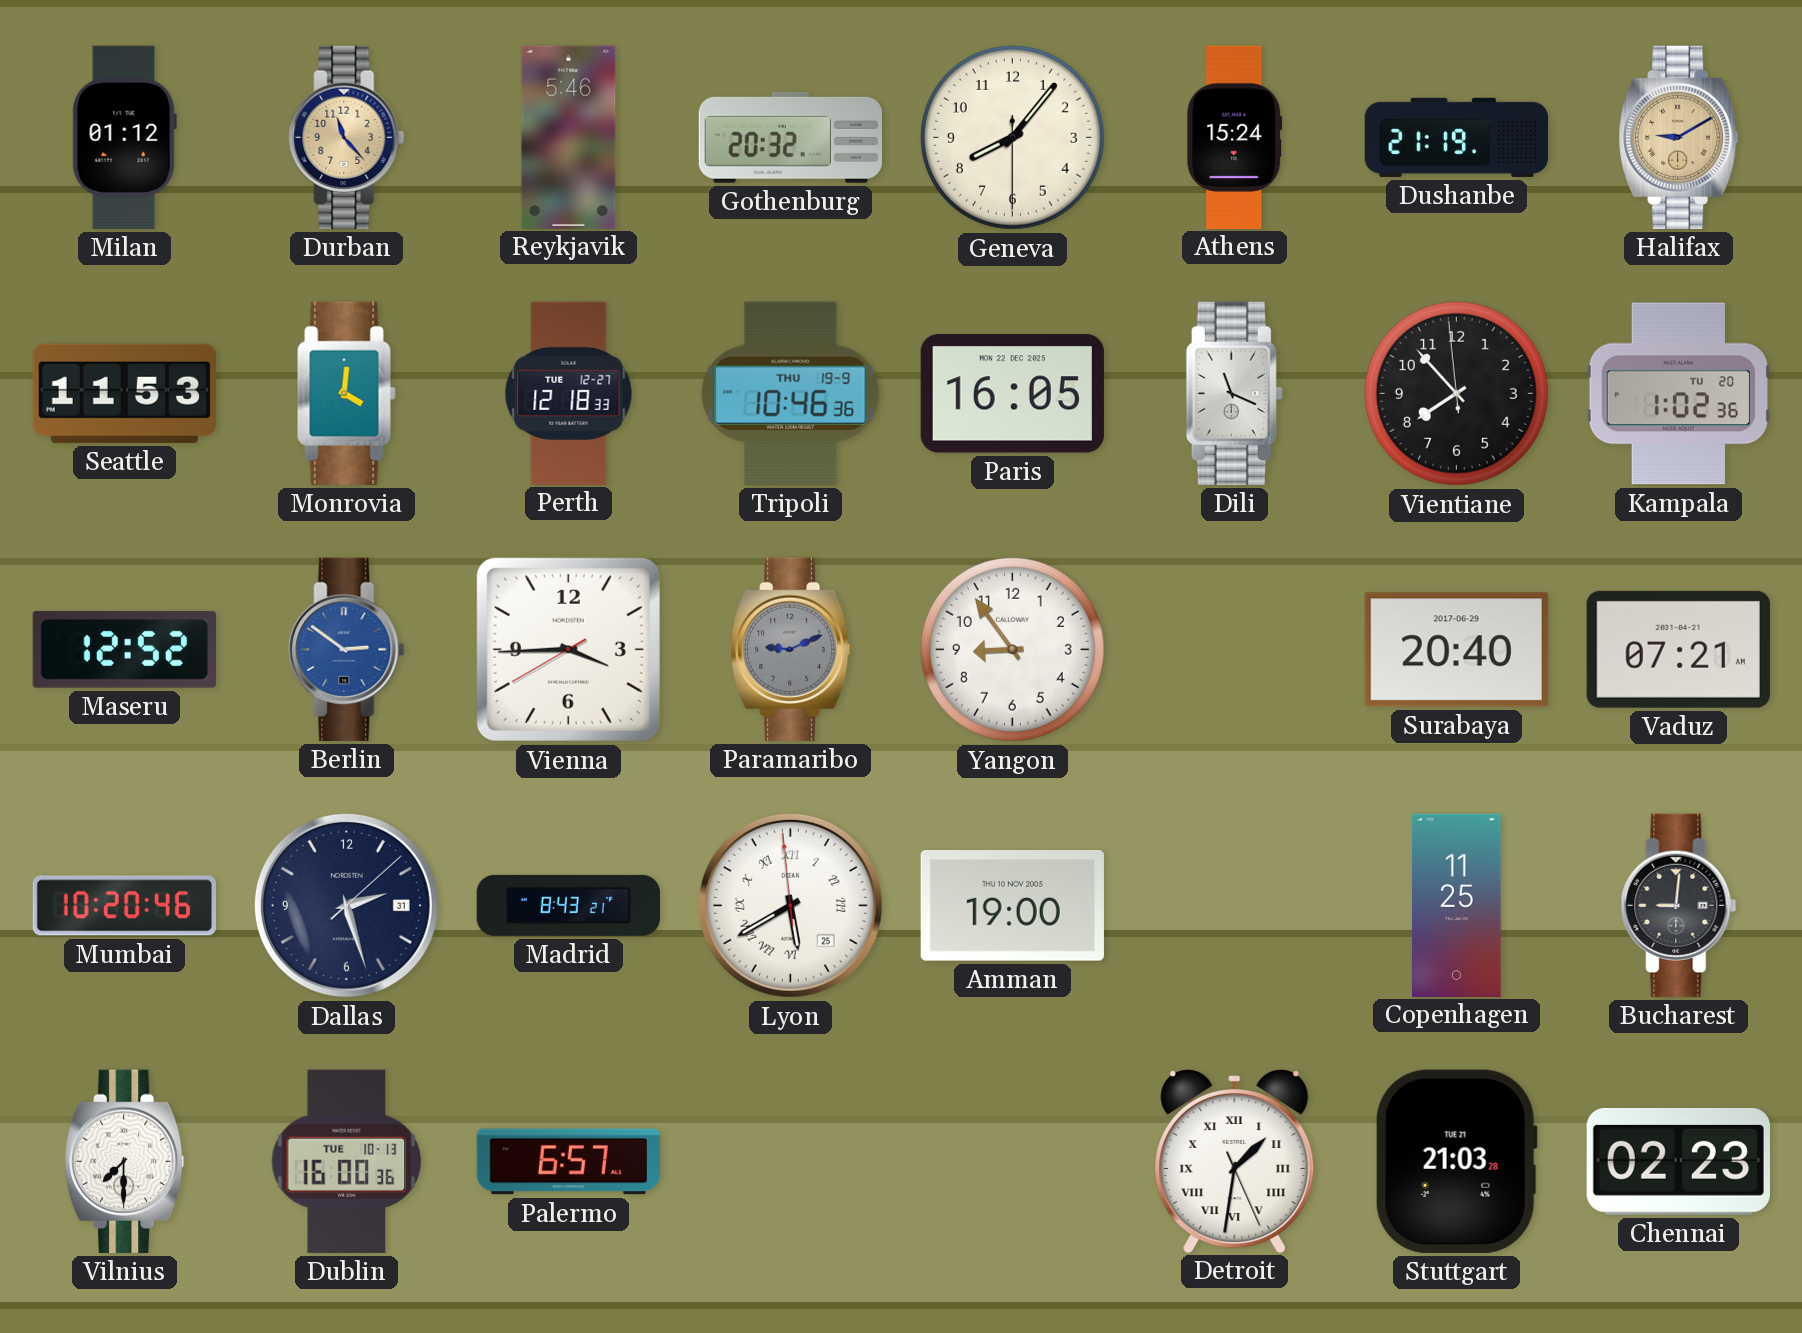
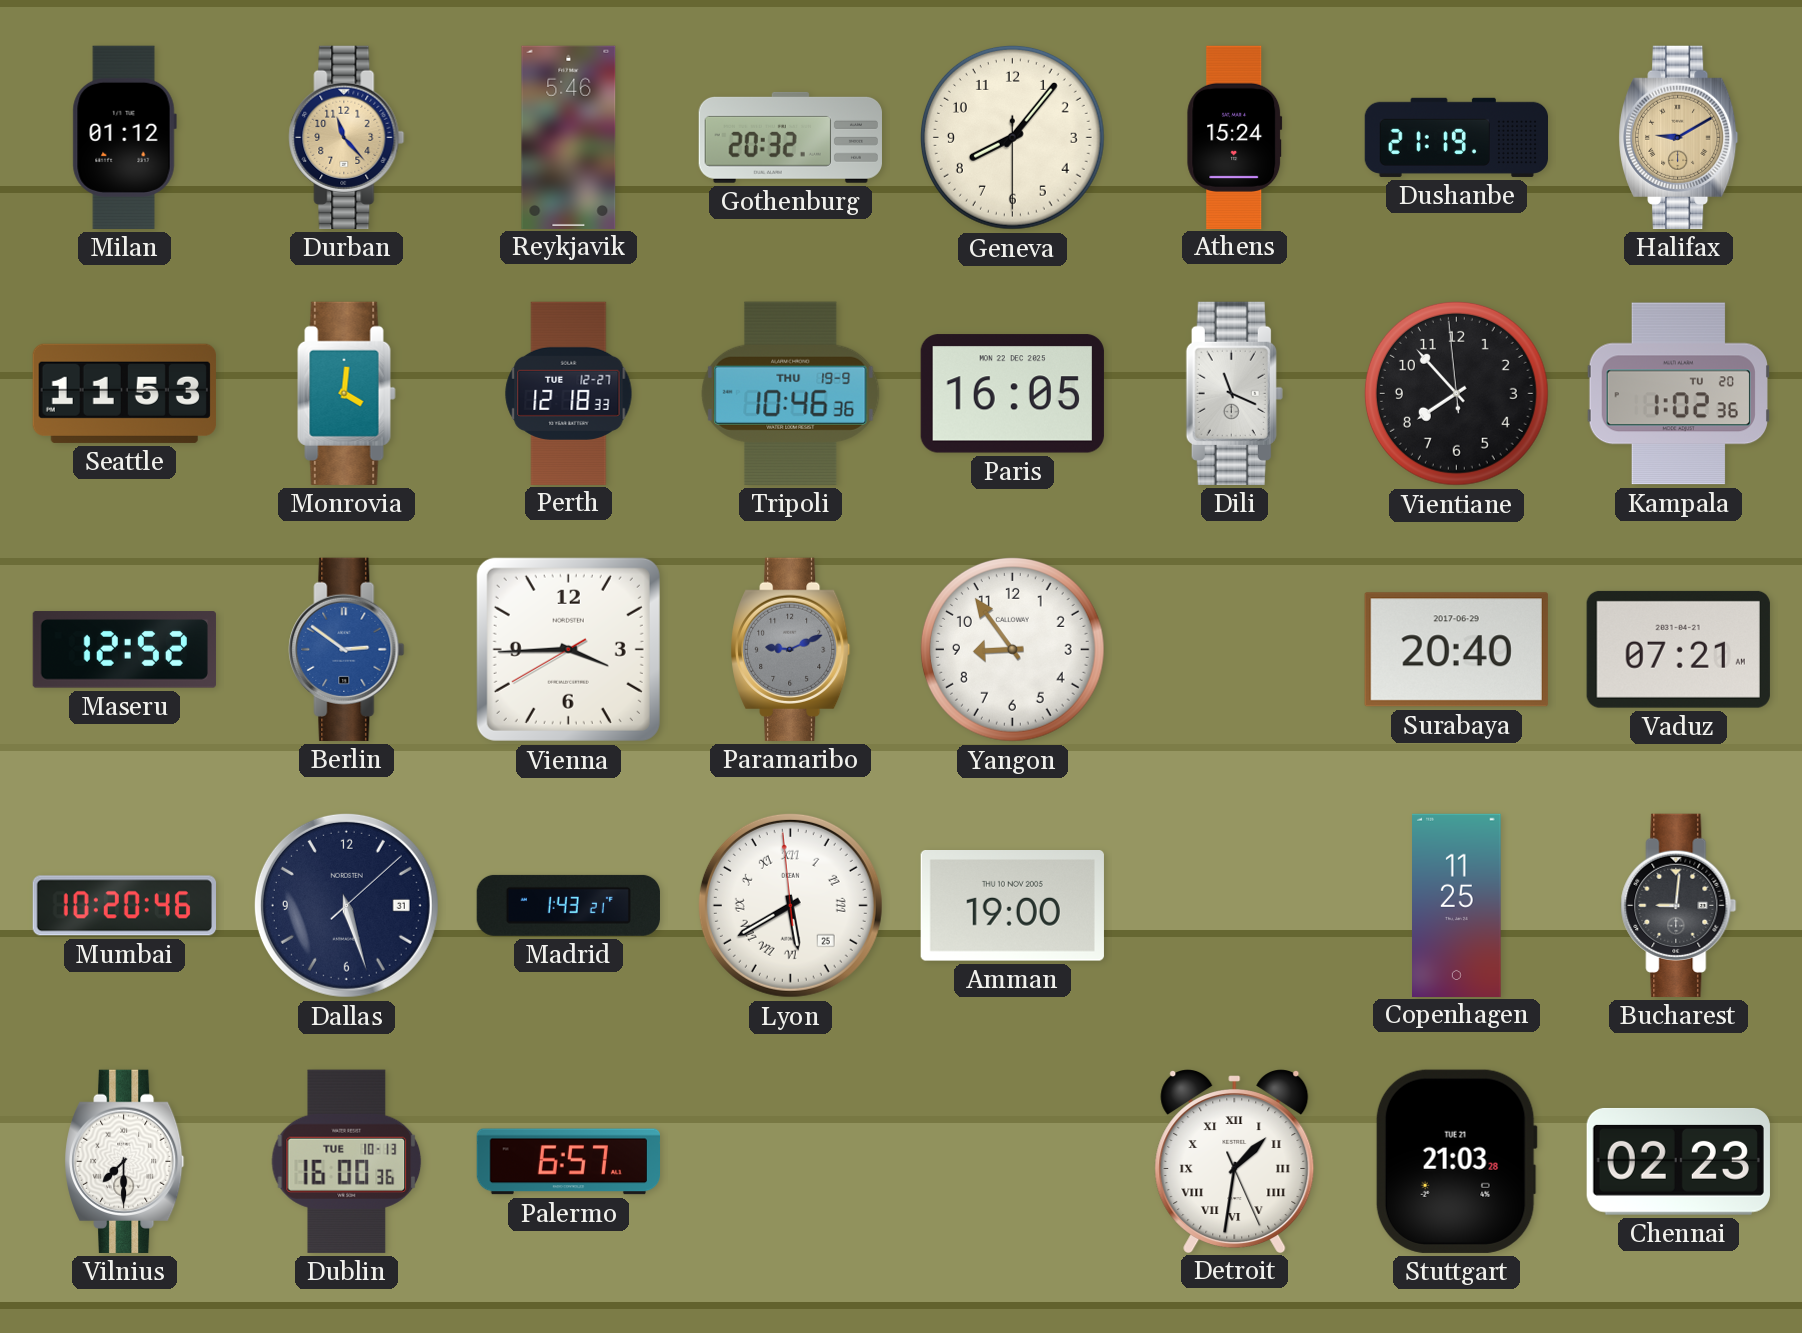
Dallas: 2:27 -> 5:27
Madrid: 8:43 -> 1:43
